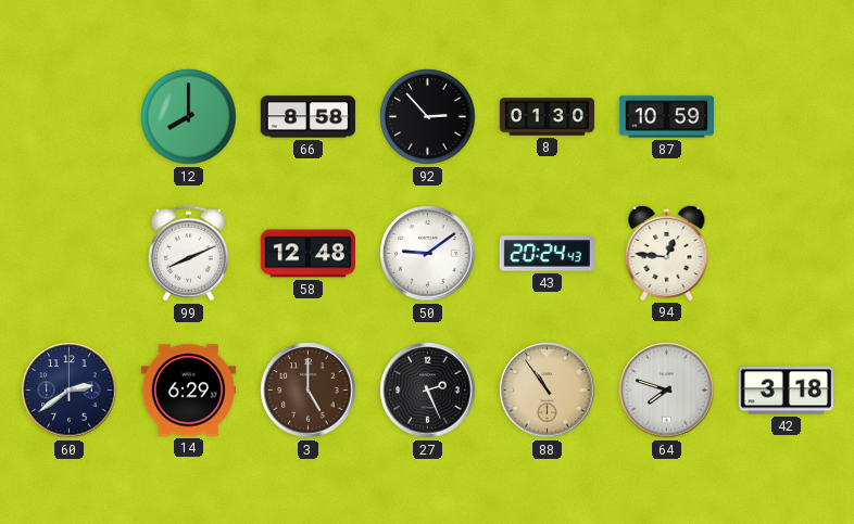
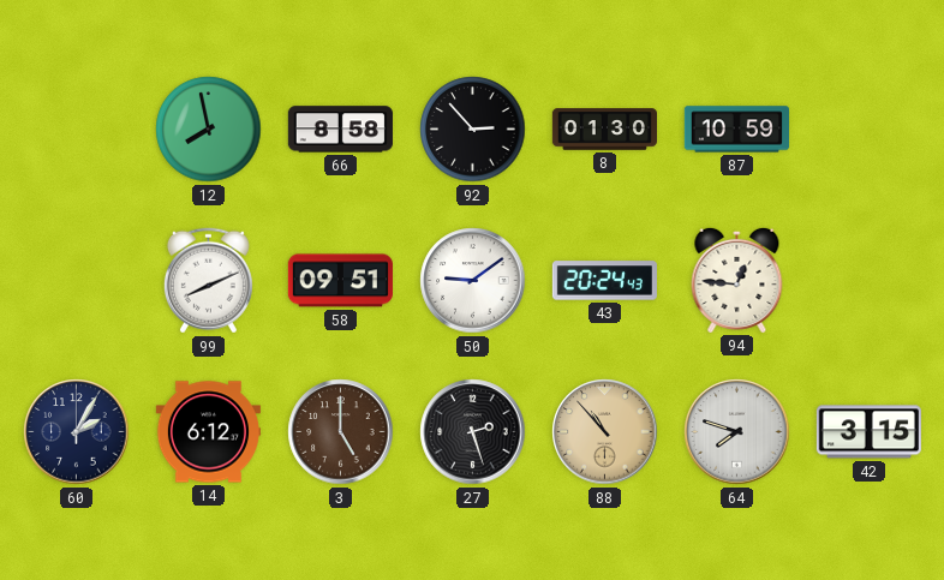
12: 8:00 -> 7:58
58: 12:48 -> 09:51
60: 2:39 -> 2:05
14: 6:29 -> 6:12
27: 2:26 -> 2:27
88: 10:54 -> 10:53
42: 3:18 -> 3:15
